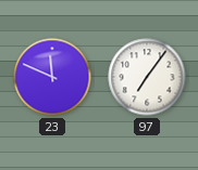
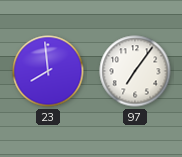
23: 11:49 -> 7:59
